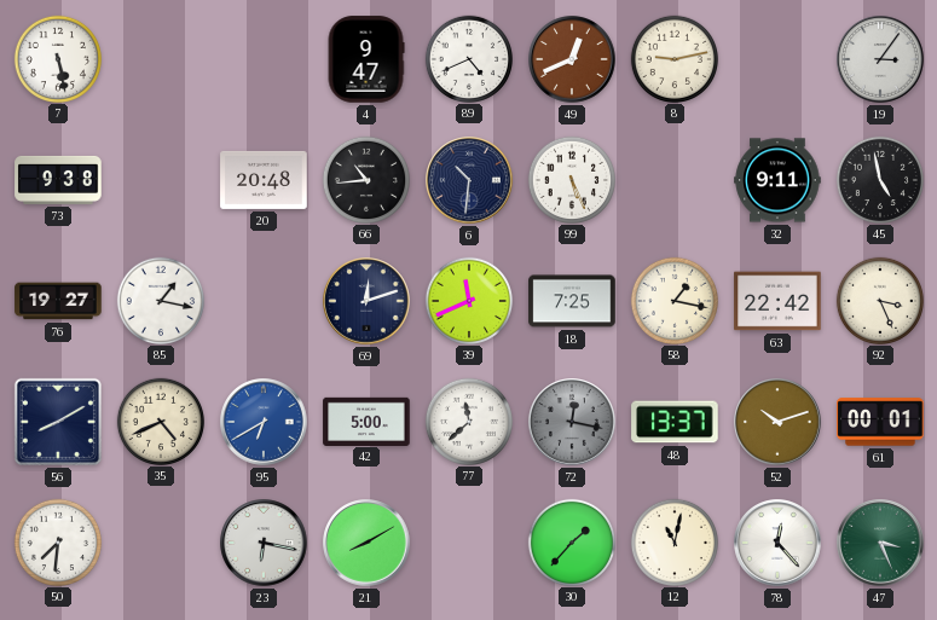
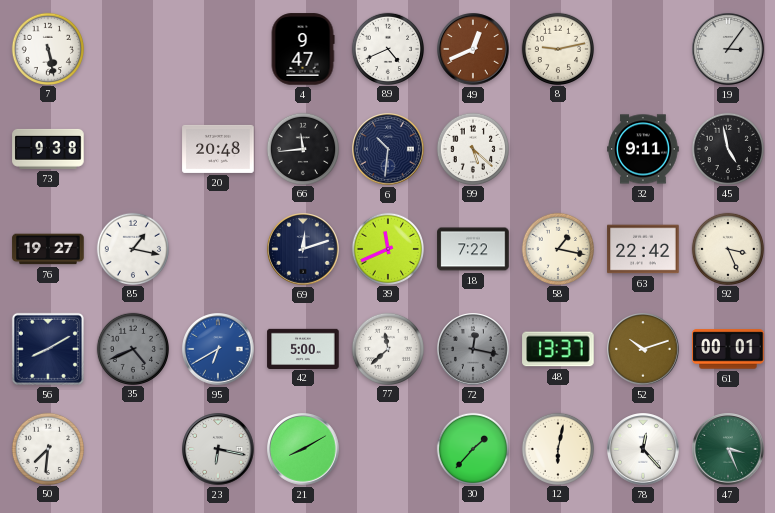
66: 10:44 -> 11:44
99: 5:26 -> 5:22
18: 7:25 -> 7:22
35 dial: cream -> grey
12: 11:02 -> 6:02
